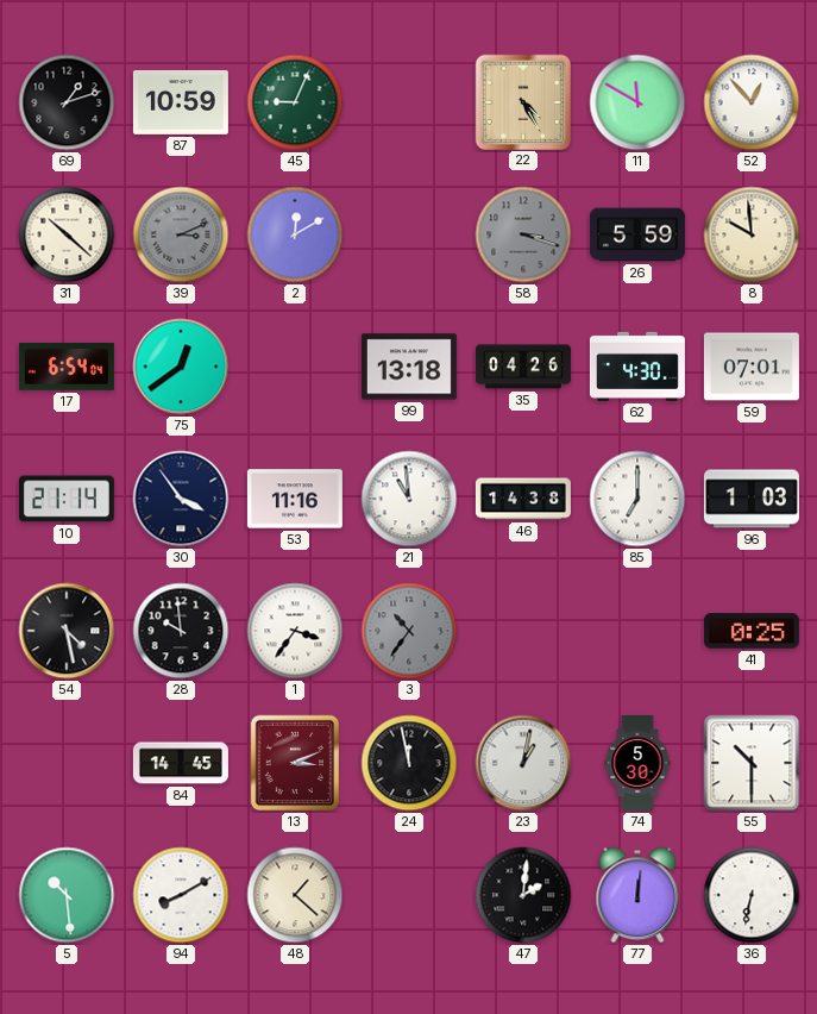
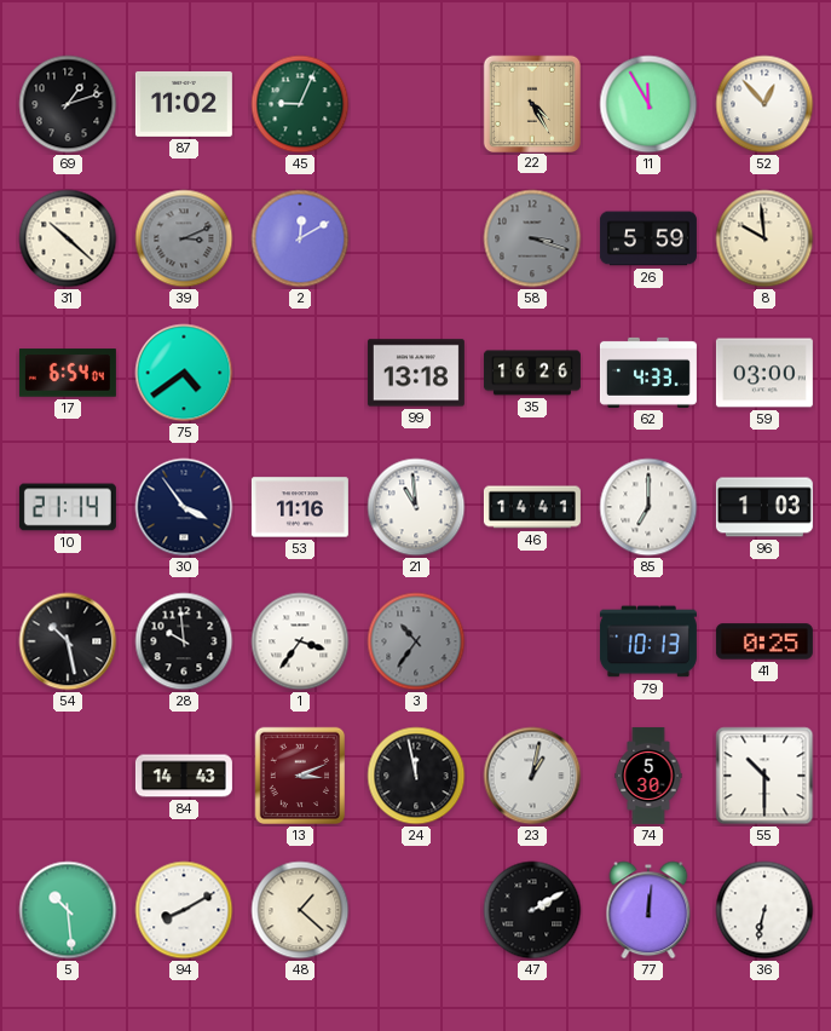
87: 10:59 -> 11:02
11: 11:50 -> 11:55
75: 12:39 -> 4:39
35: 04:26 -> 16:26
62: 4:30 -> 4:33
59: 07:01 -> 03:00
46: 14:38 -> 14:41
54: 4:28 -> 10:28
79: none -> 10:13
84: 14:45 -> 14:43
47: 2:01 -> 2:10
